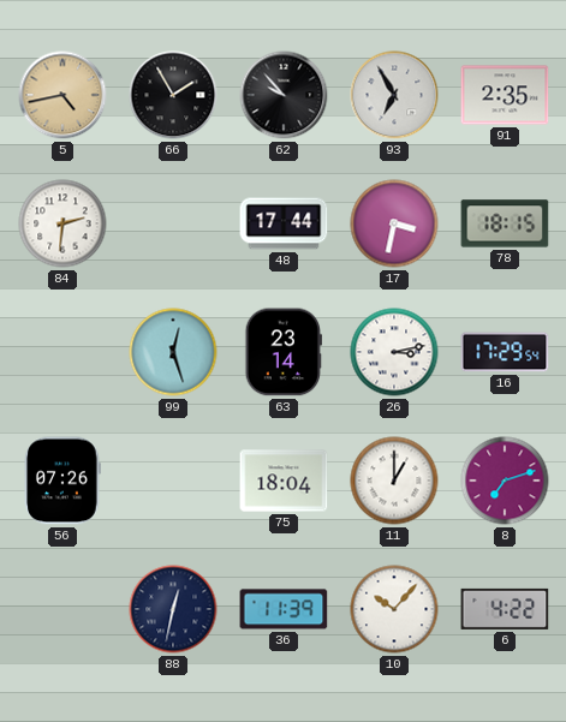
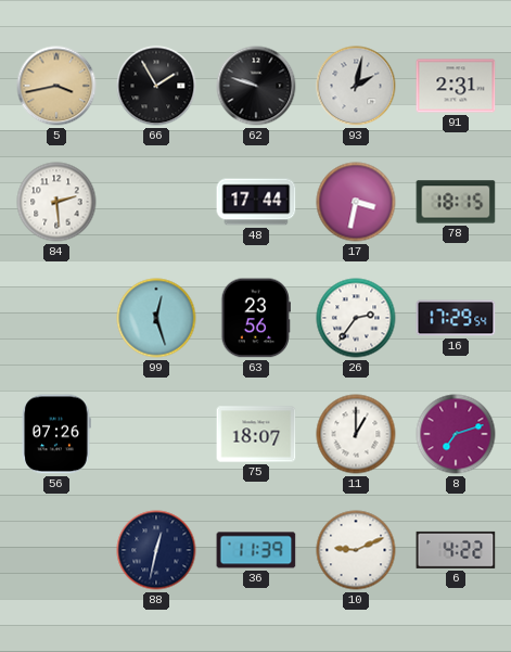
5: 4:43 -> 3:43
62: 9:53 -> 9:48
93: 6:55 -> 2:02
91: 2:35 -> 2:31
84: 2:31 -> 2:29
63: 23:14 -> 23:56
26: 3:13 -> 2:36
75: 18:04 -> 18:07
10: 10:07 -> 9:11
